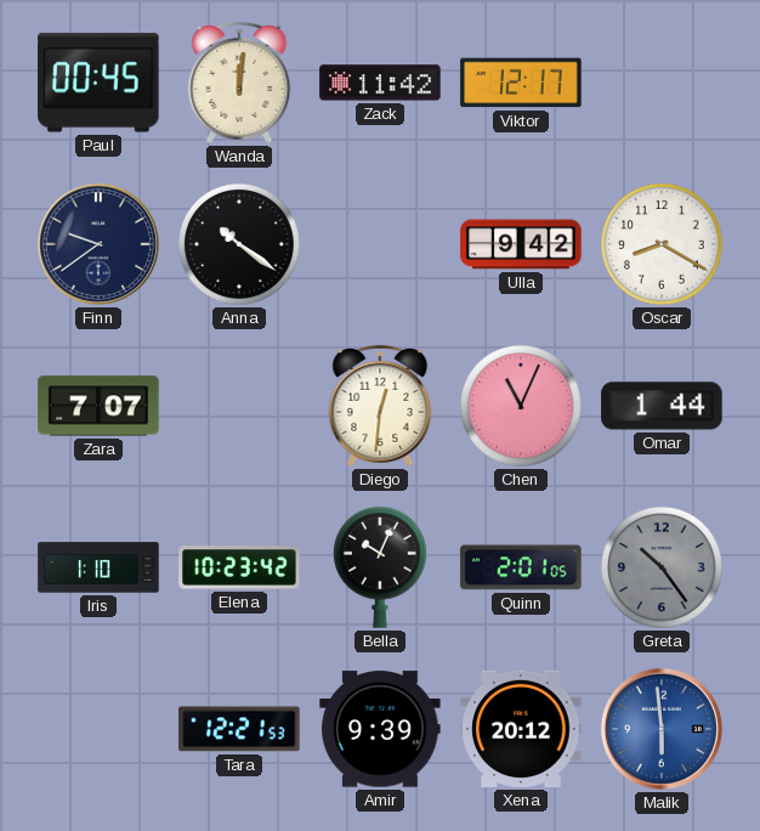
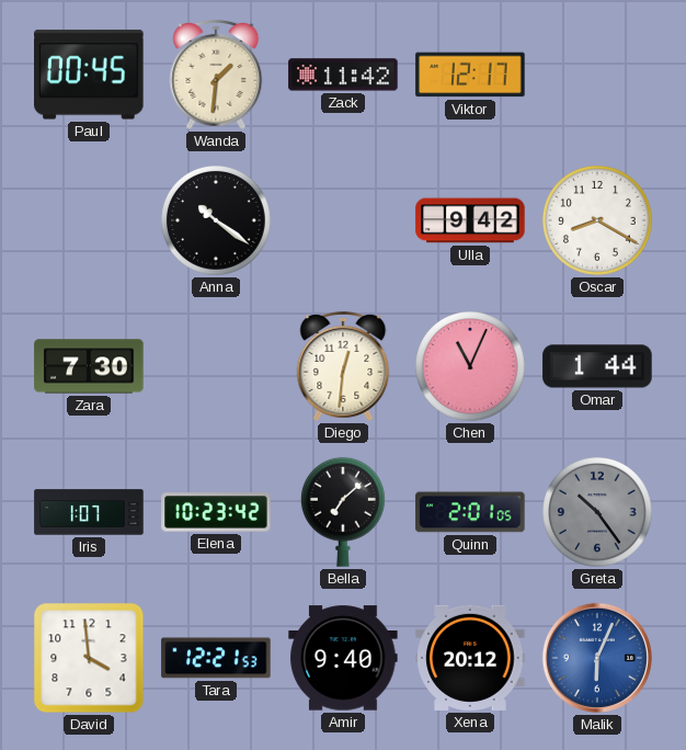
Wanda: 12:01 -> 1:31
Finn: 9:39 -> none
Zara: 7:07 -> 7:30
Iris: 1:10 -> 1:07
Bella: 10:04 -> 7:08
David: none -> 3:59
Amir: 9:39 -> 9:40
Malik: 5:59 -> 6:04
